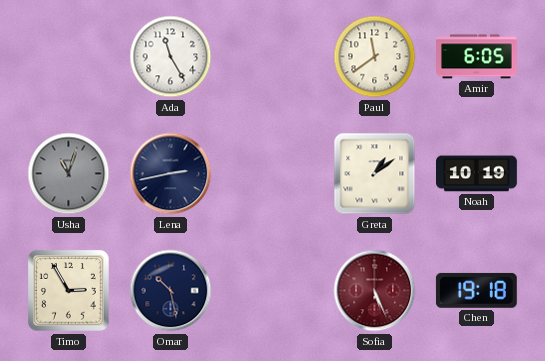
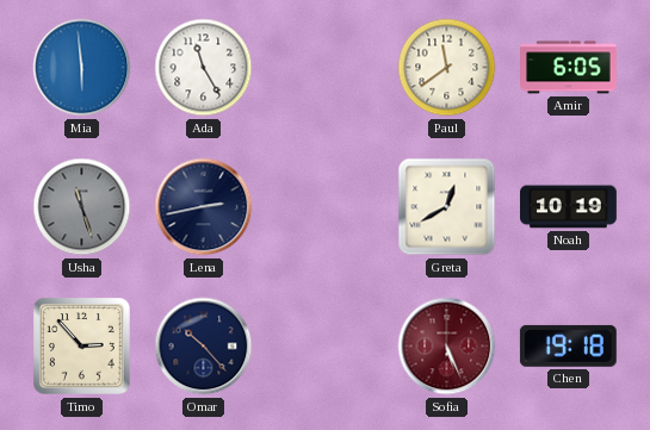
Mia: none -> 5:59
Usha: 11:03 -> 11:27
Greta: 1:09 -> 12:40
Timo: 2:55 -> 2:53
Omar: 10:28 -> 10:23
